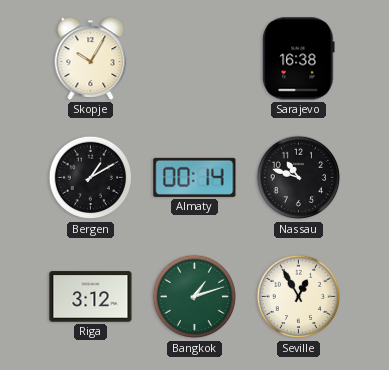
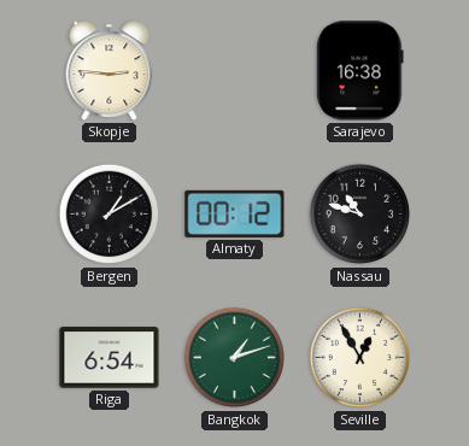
Skopje: 10:05 -> 2:46
Almaty: 00:14 -> 00:12
Riga: 3:12 -> 6:54
